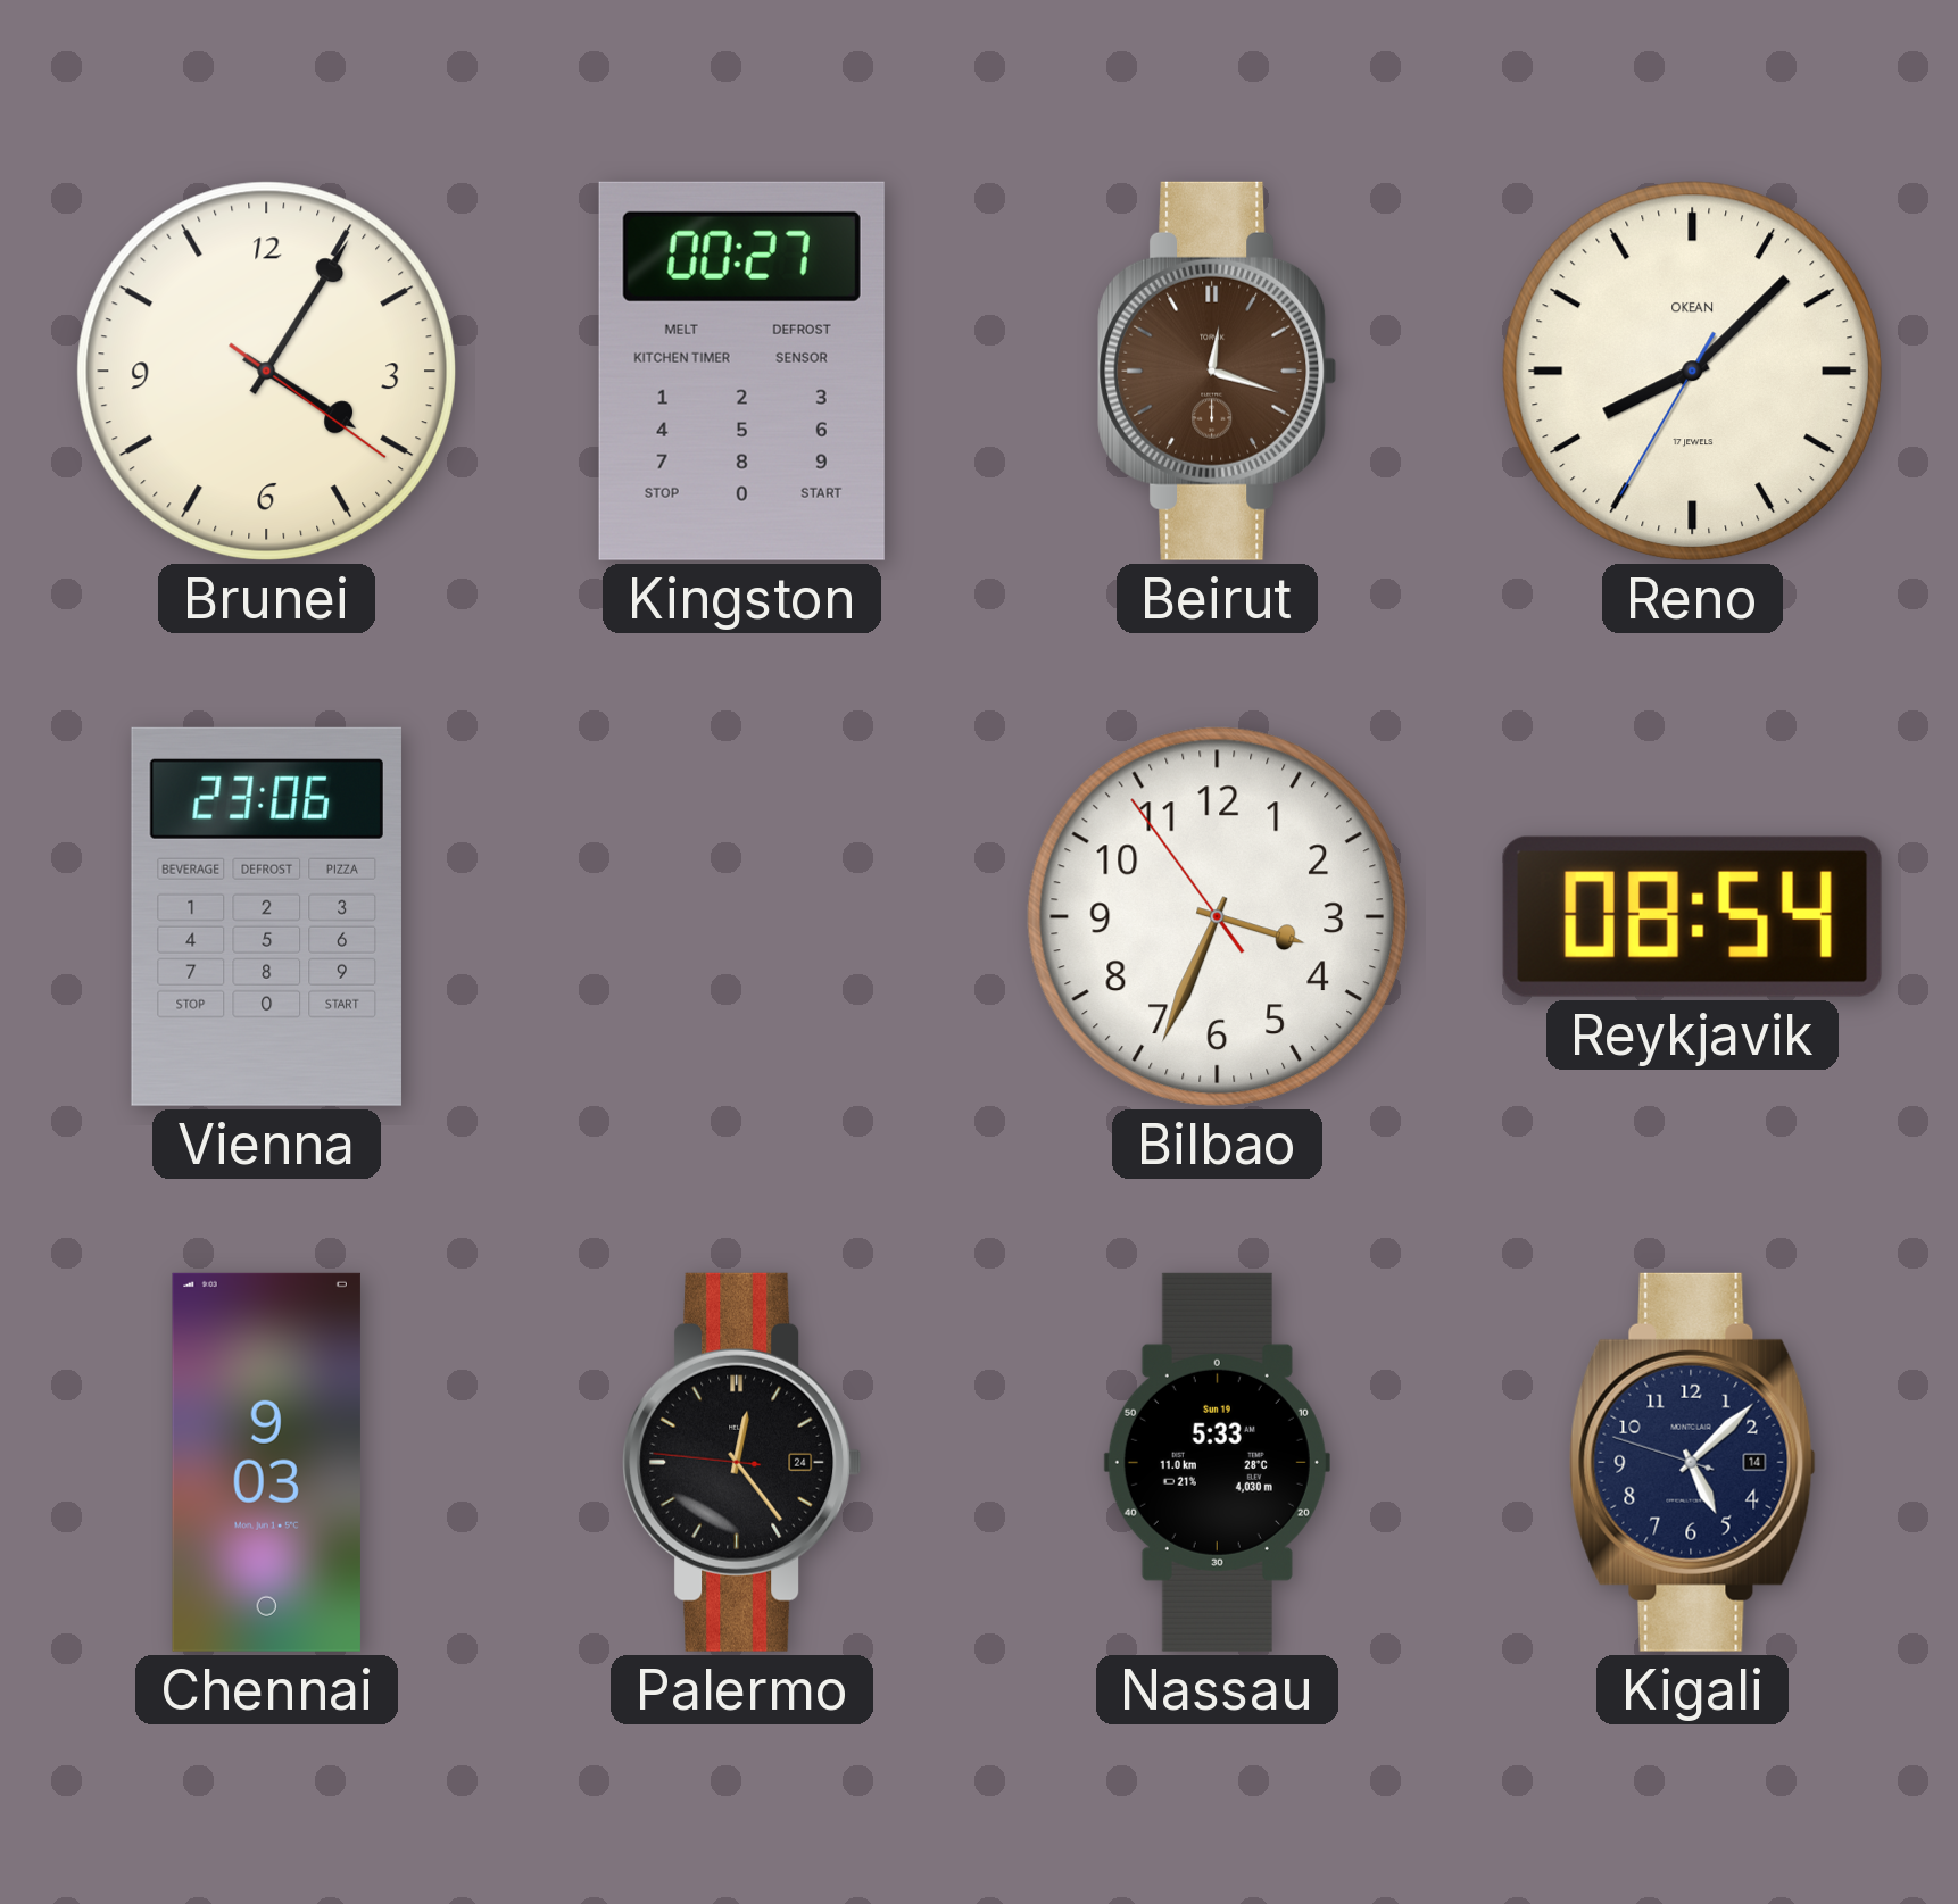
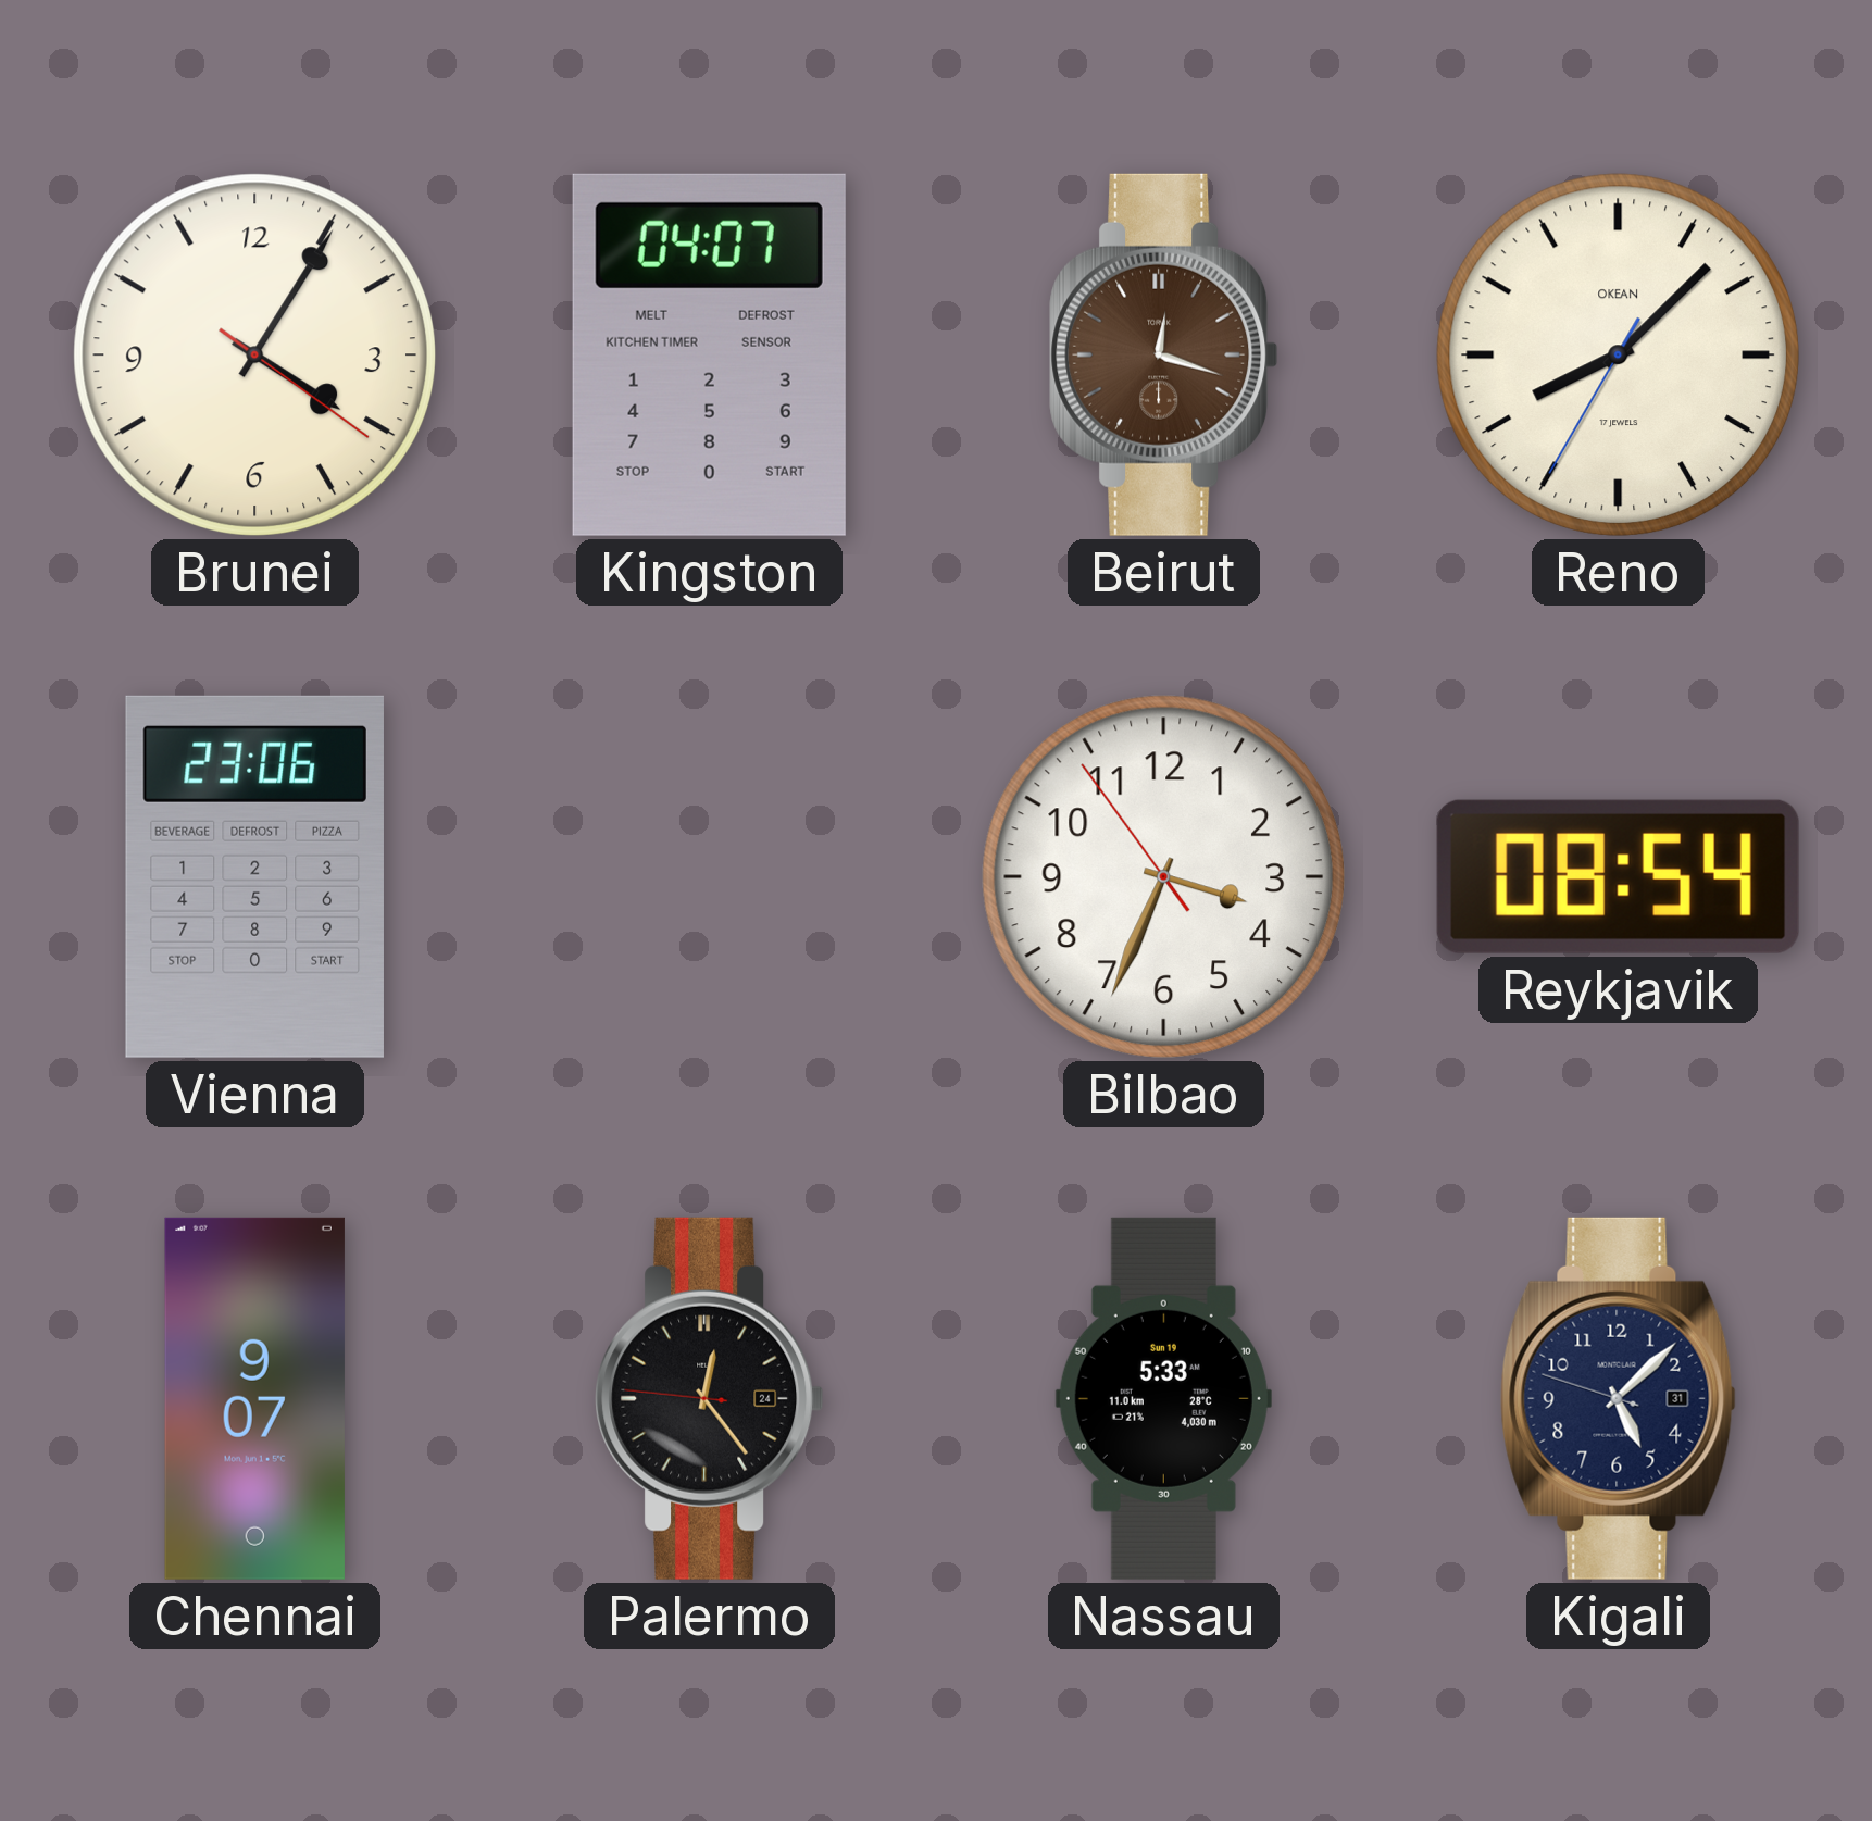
Kingston: 00:27 -> 04:07
Chennai: 9:03 -> 9:07
Kigali date: 14 -> 31
